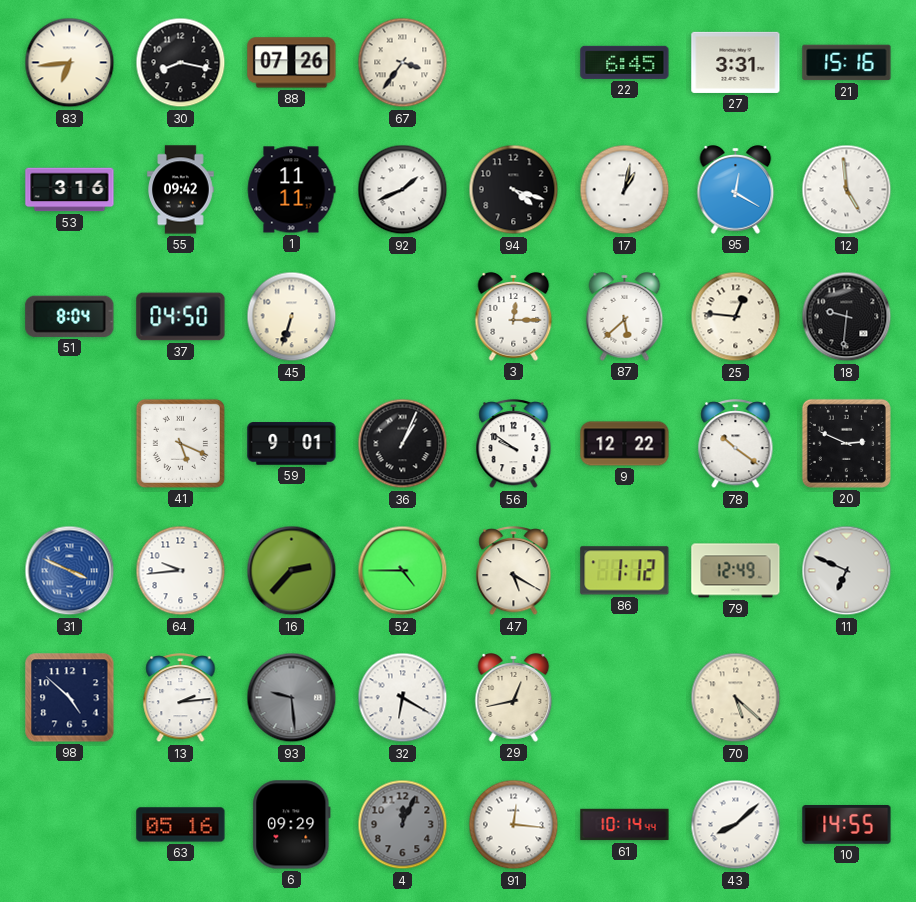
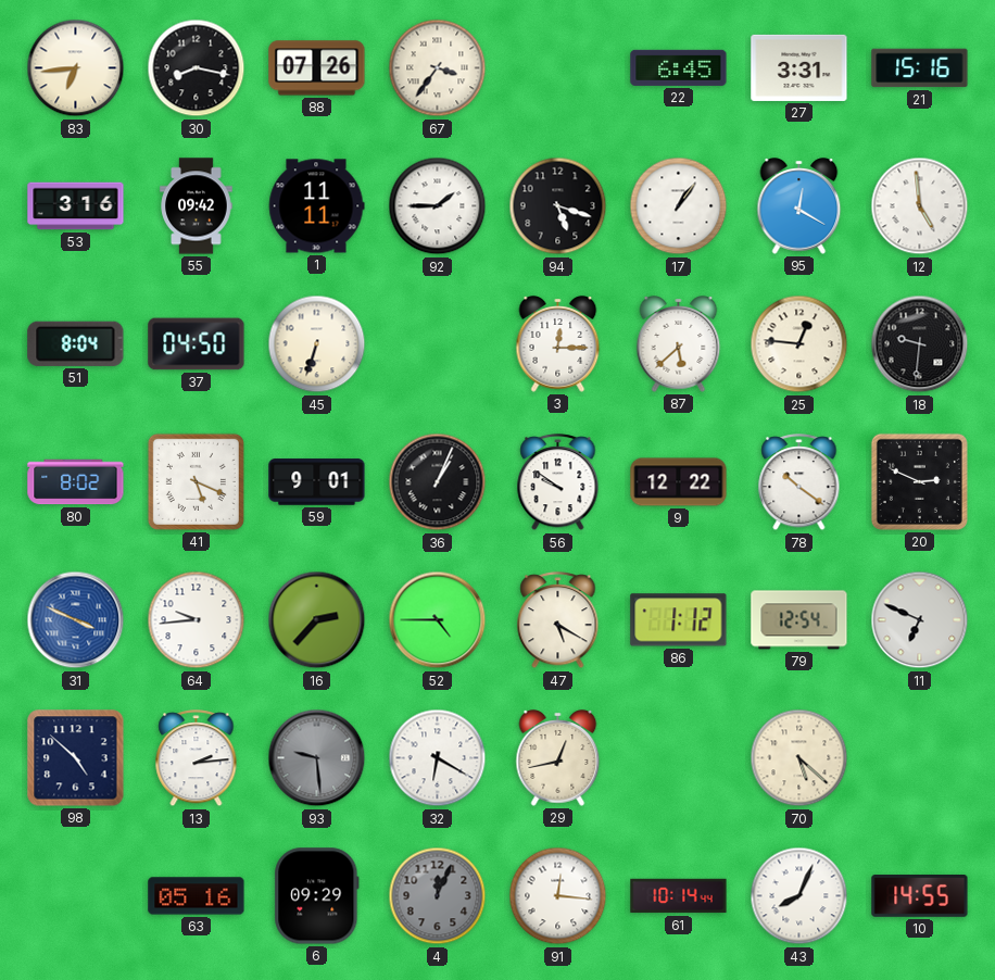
92: 1:41 -> 1:45
94: 4:18 -> 5:18
17: 1:02 -> 1:06
80: none -> 8:02
79: 12:49 -> 12:54
43: 8:08 -> 8:04
